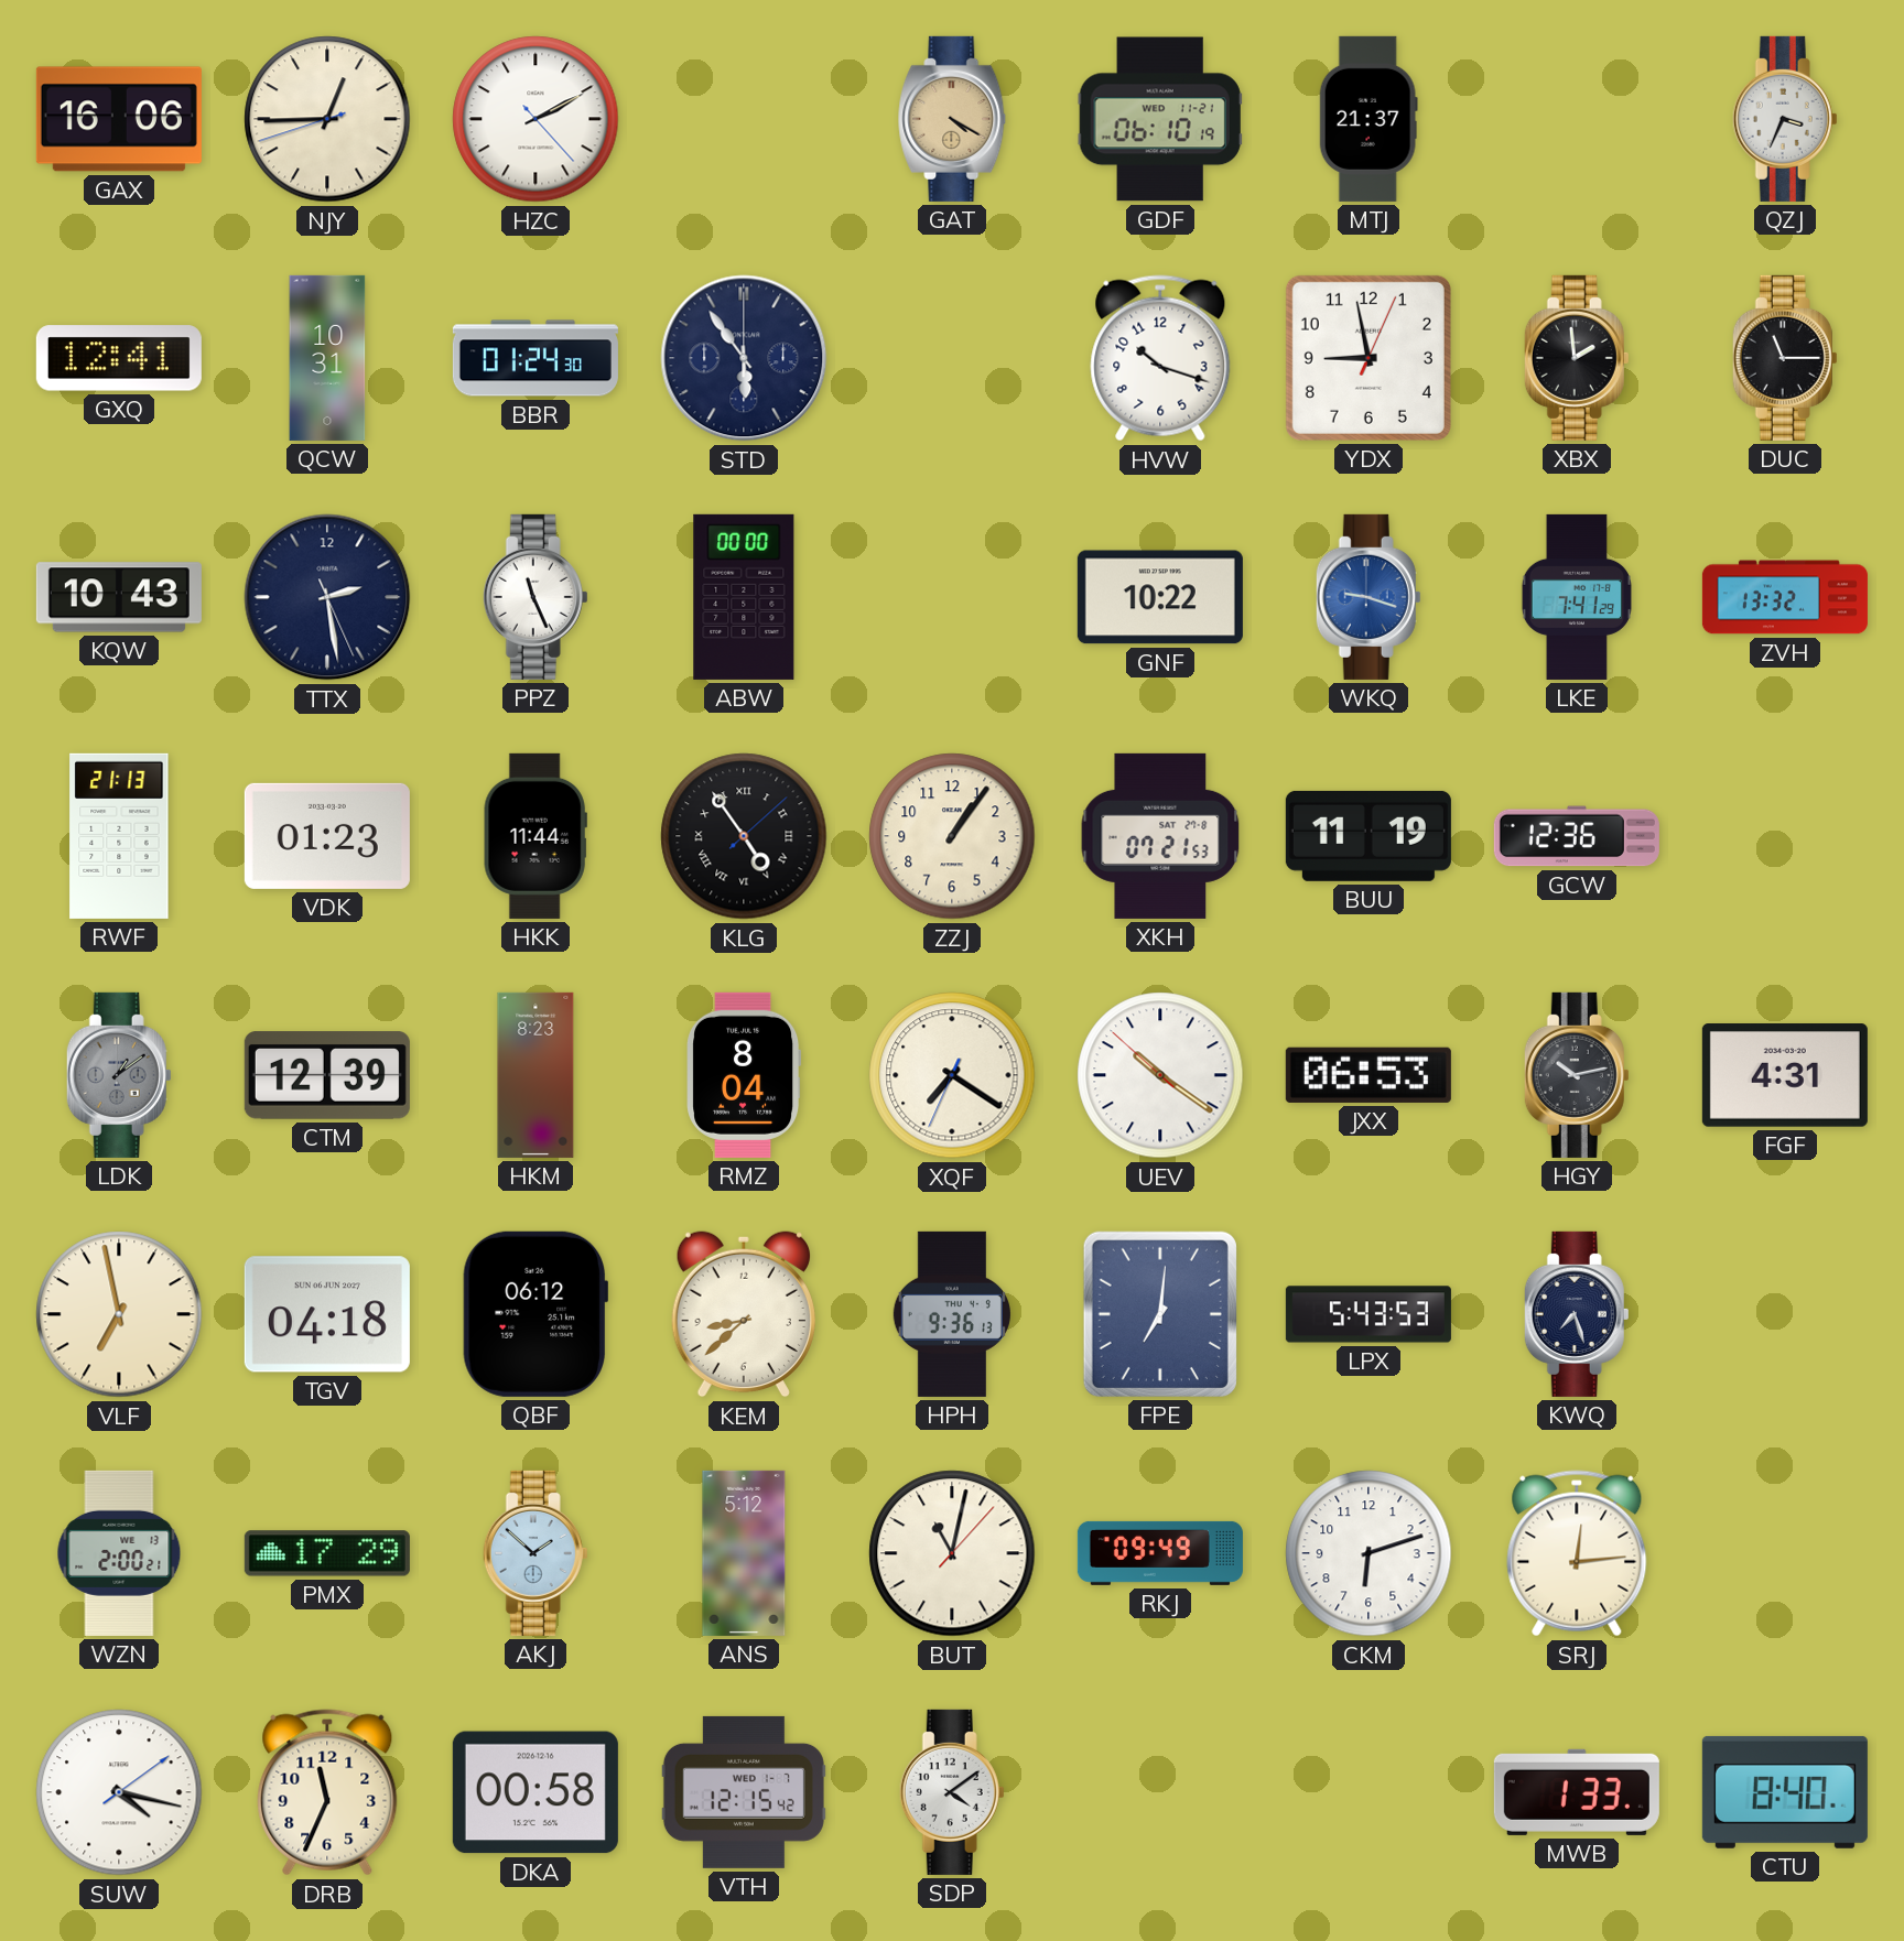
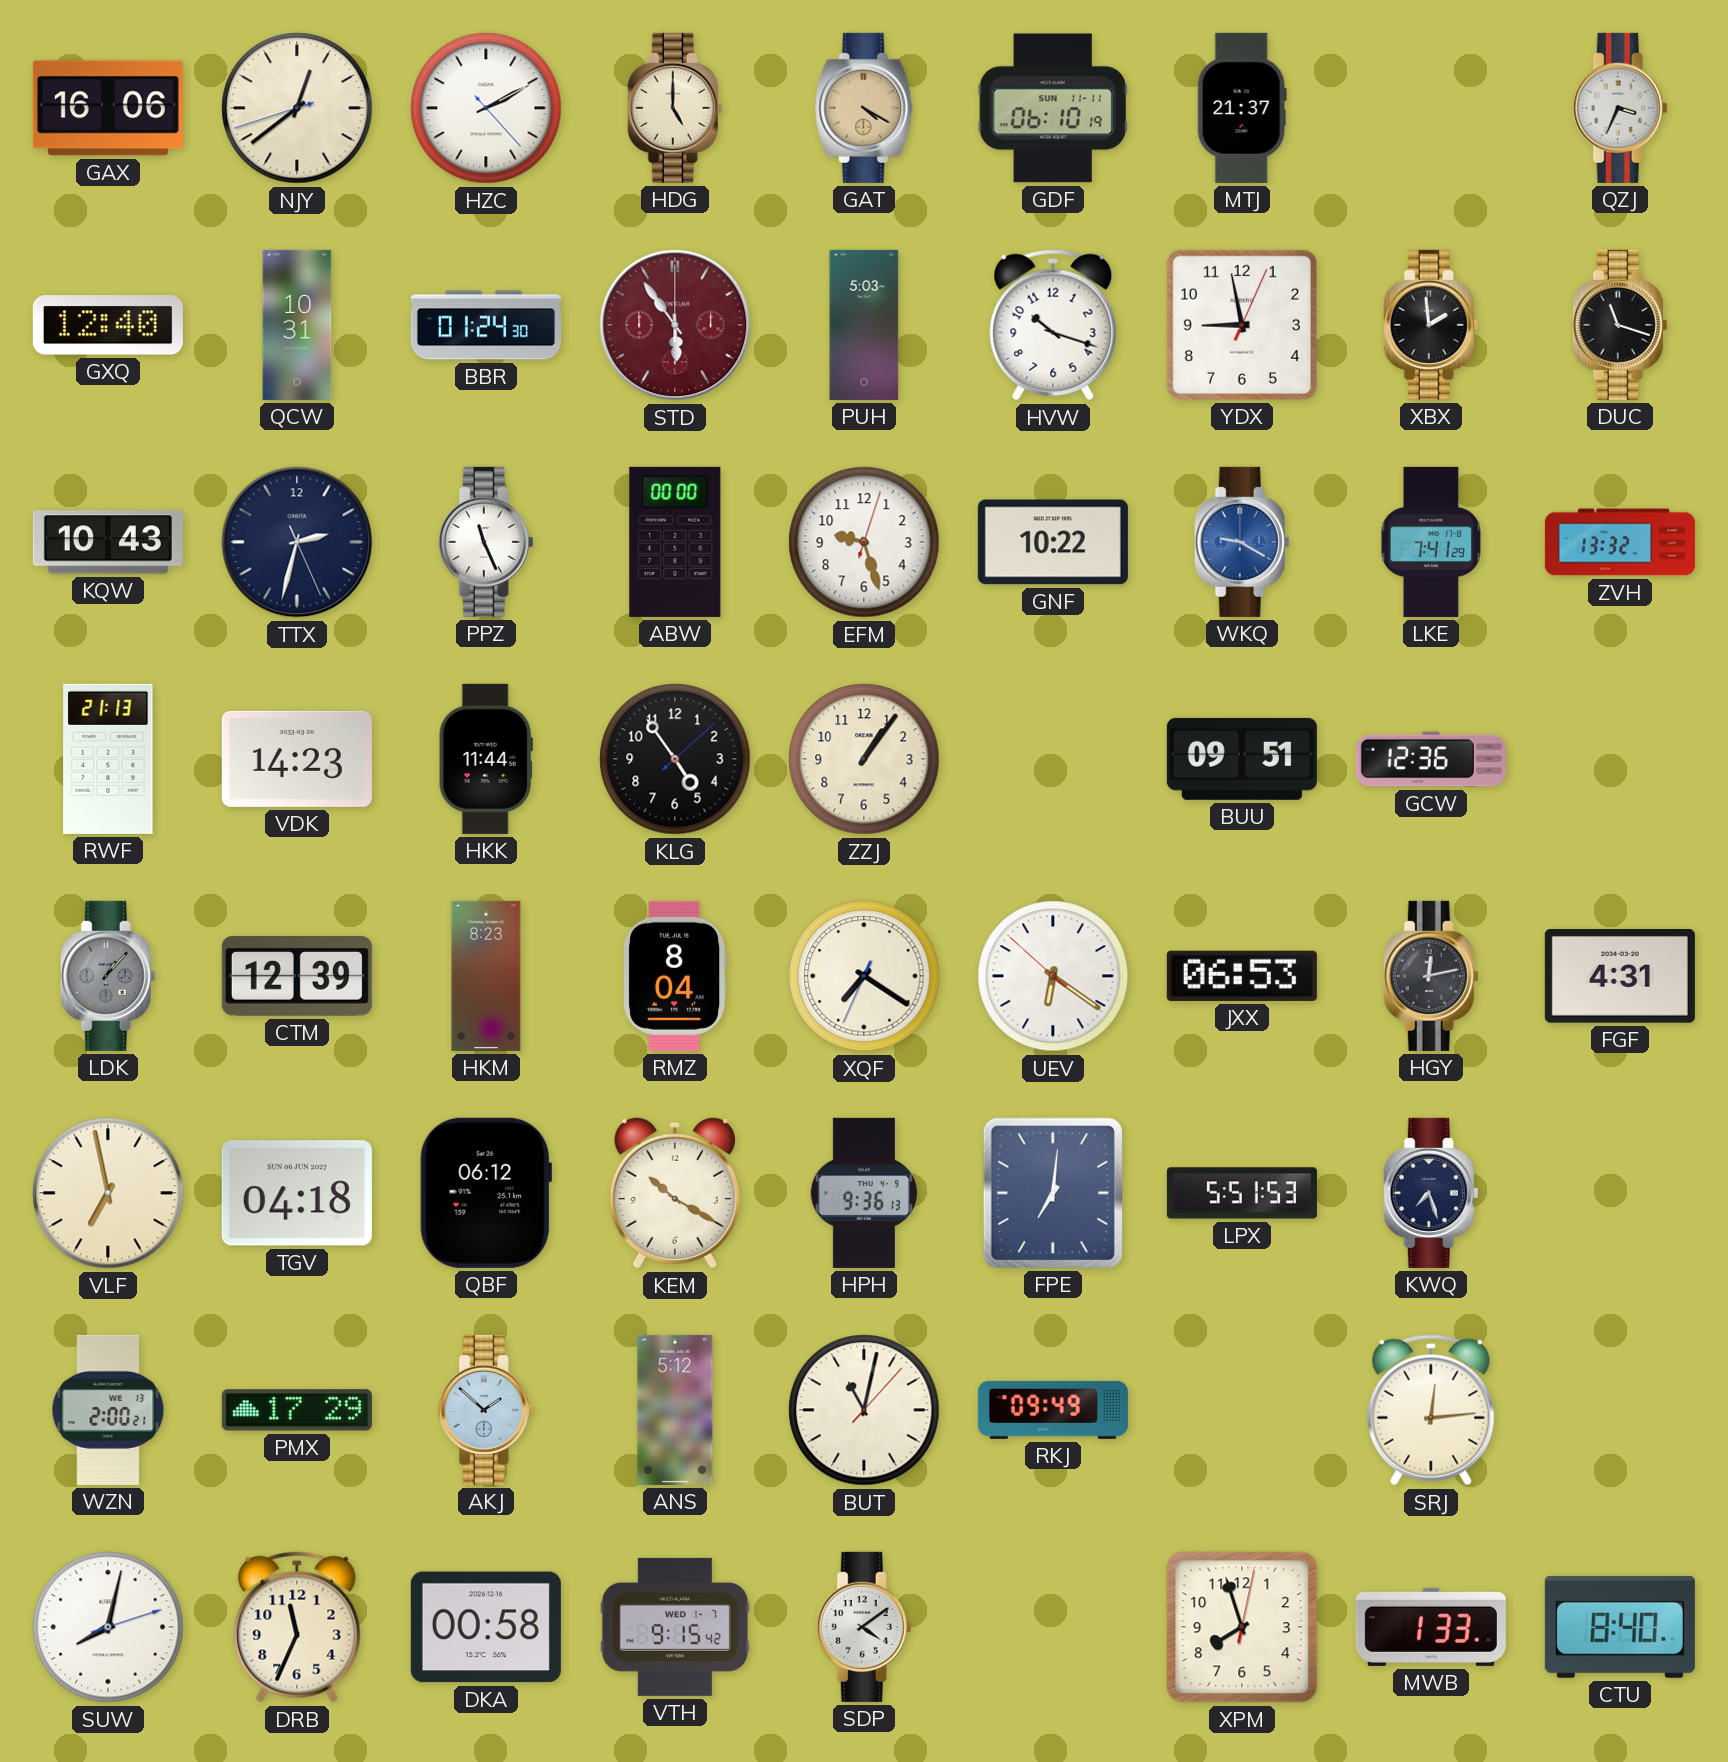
NJY: 12:44 -> 12:38
HDG: none -> 5:00
GDF date: WED 11-21 -> SUN 11-11
GXQ: 12:41 -> 12:40
STD dial: navy -> burgundy
PUH: none -> 5:03
DUC: 11:15 -> 11:18
TTX: 2:28 -> 2:32
EFM: none -> 9:27
WKQ: 9:18 -> 9:20
VDK: 01:23 -> 14:23
KLG numerals: Roman -> Arabic
XKH: 07:21 -> none
BUU: 11:19 -> 09:51
LDK: 1:09 -> 1:07
UEV: 10:20 -> 6:20
HGY: 10:13 -> 12:13
KEM: 8:38 -> 10:20
LPX: 5:43 -> 5:51
CKM: 6:12 -> none
SUW: 4:17 -> 8:02
VTH: 12:15 -> 9:15
XPM: none -> 7:57
